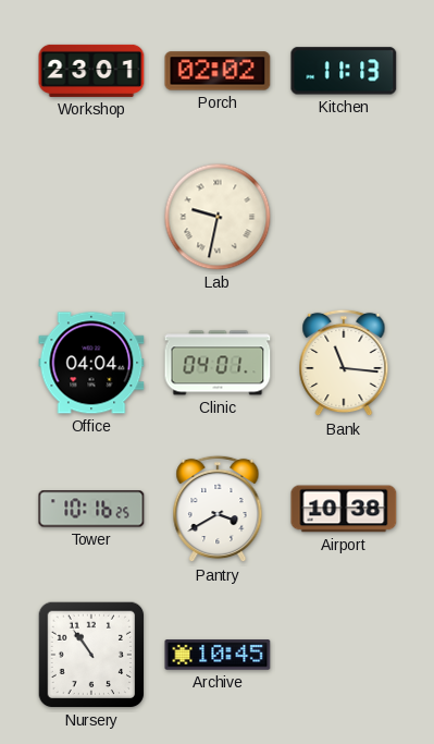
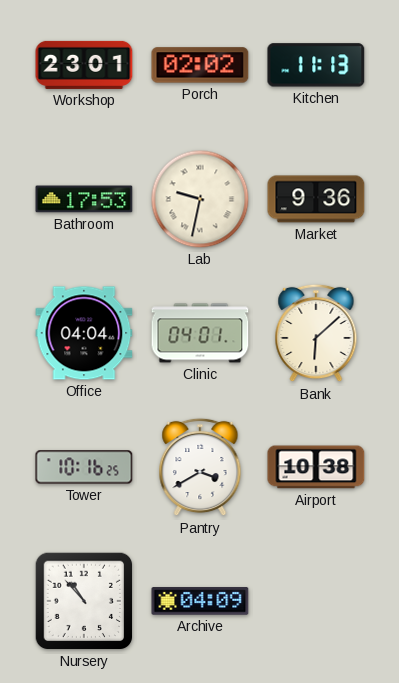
Bathroom: none -> 17:53
Market: none -> 9:36
Bank: 11:16 -> 6:08
Nursery: 10:54 -> 10:53
Archive: 10:45 -> 04:09
